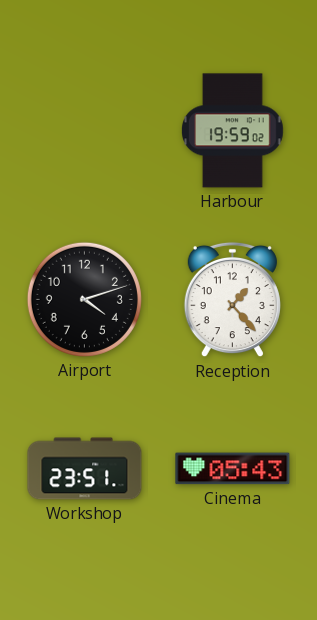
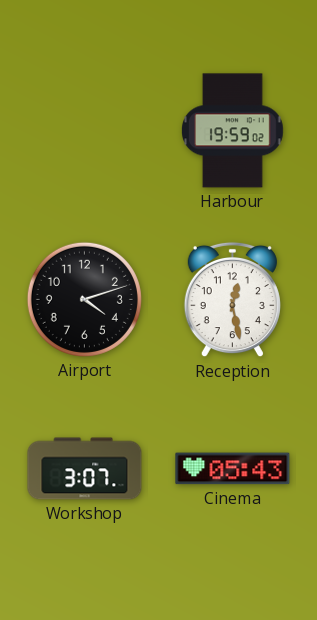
Reception: 1:23 -> 12:28
Workshop: 23:51 -> 3:07
